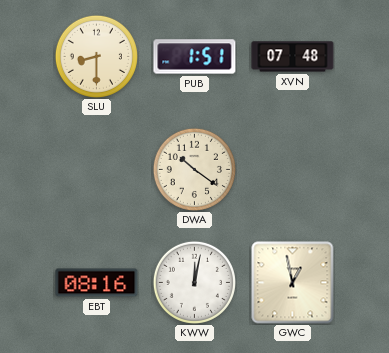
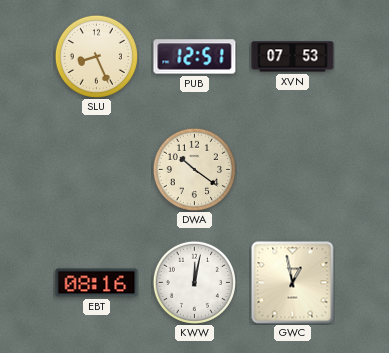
SLU: 8:30 -> 8:26
PUB: 1:51 -> 12:51
XVN: 07:48 -> 07:53
